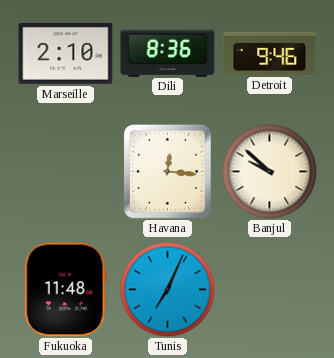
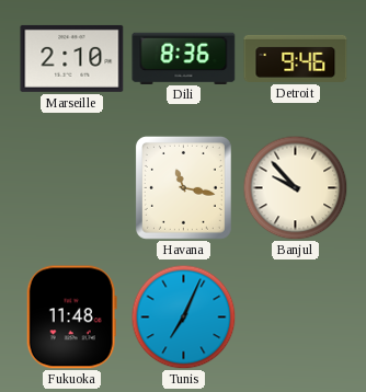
Havana: 12:16 -> 11:17
Banjul: 9:52 -> 9:53
